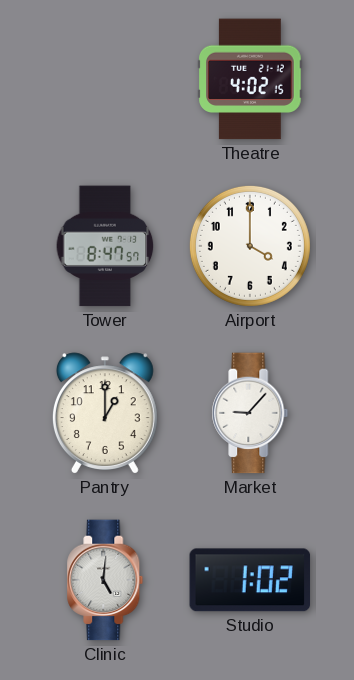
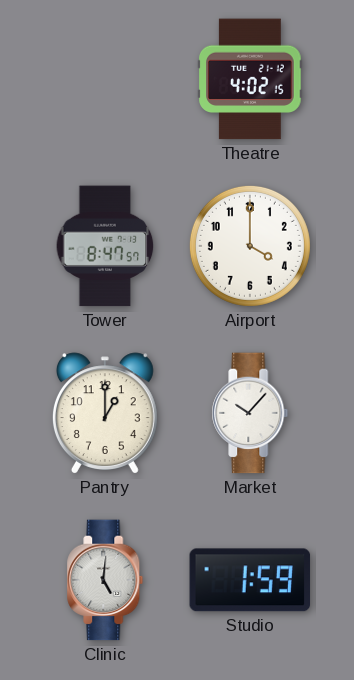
Market: 9:07 -> 10:07
Studio: 1:02 -> 1:59
